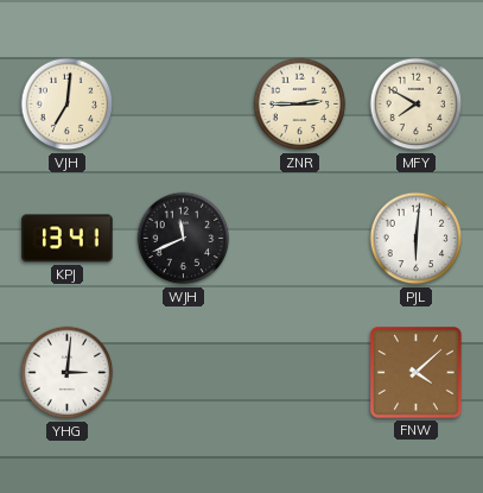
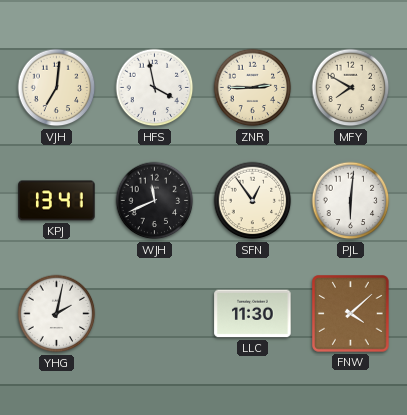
HFS: none -> 3:58
SFN: none -> 12:54
YHG: 3:01 -> 2:02
LLC: none -> 11:30
